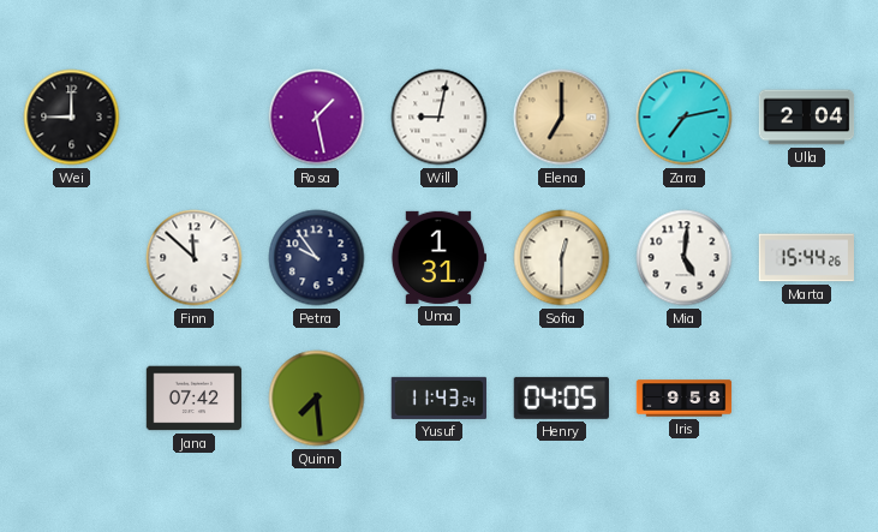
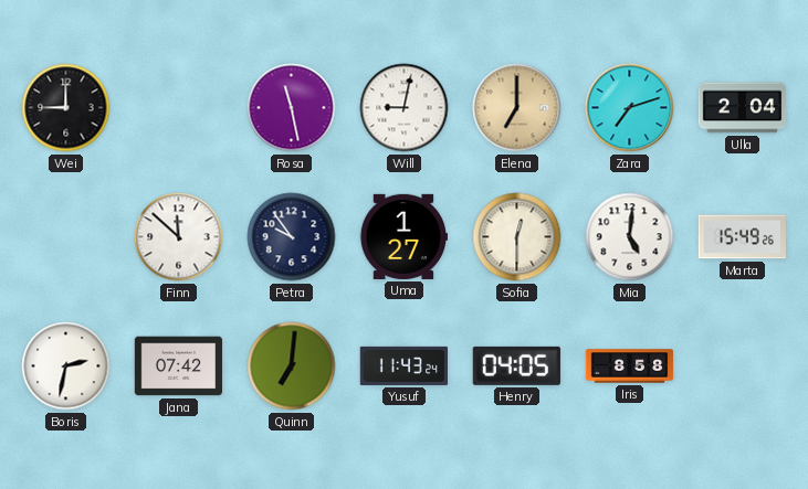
Rosa: 1:28 -> 11:28
Zara: 7:13 -> 7:12
Uma: 1:31 -> 1:27
Marta: 15:44 -> 15:49
Boris: none -> 2:32
Quinn: 7:29 -> 7:01
Iris: 9:58 -> 8:58
